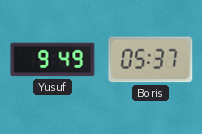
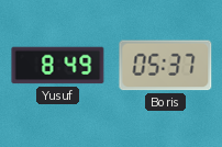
Yusuf: 9:49 -> 8:49
